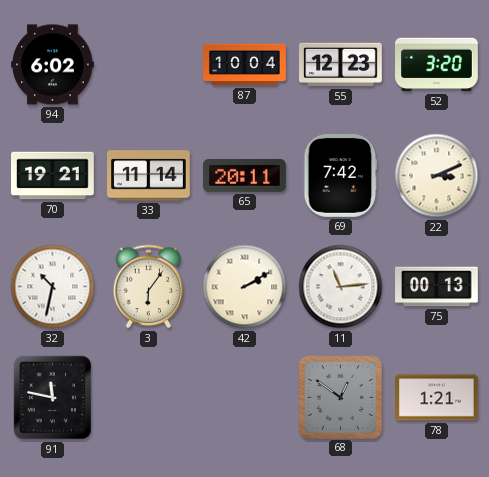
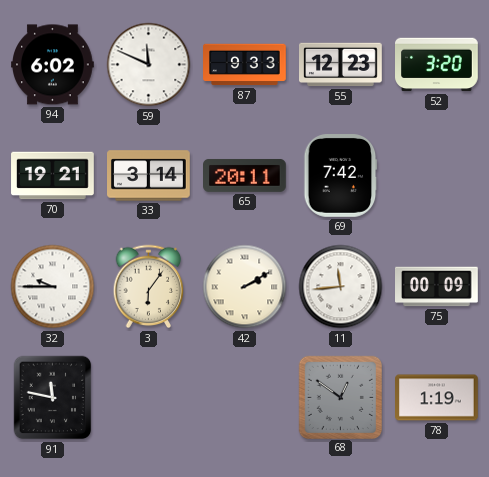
59: none -> 11:49
87: 10:04 -> 9:33
33: 11:14 -> 3:14
22: 3:11 -> none
32: 10:32 -> 9:45
11: 11:14 -> 11:44
75: 00:13 -> 00:09
78: 1:21 -> 1:19
